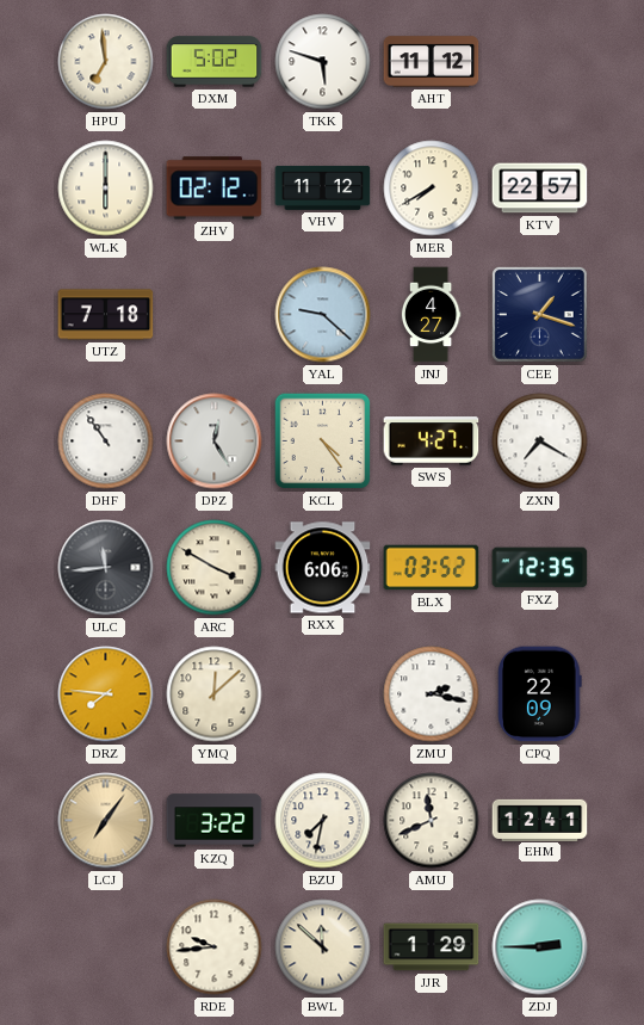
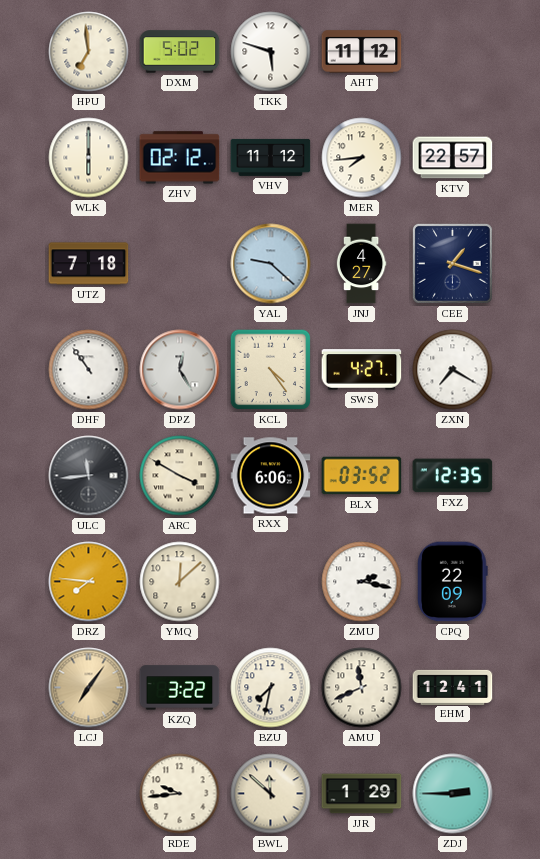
MER: 7:40 -> 7:44
